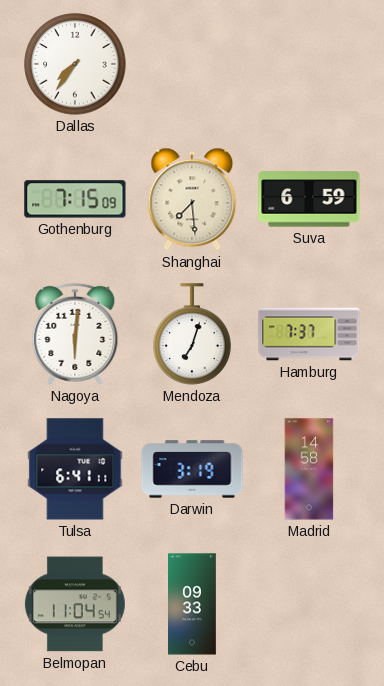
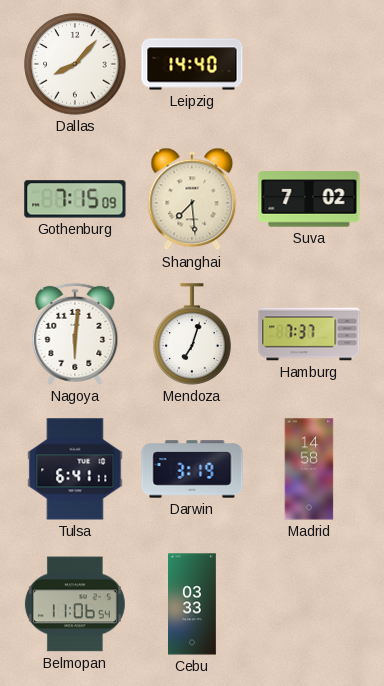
Dallas: 7:36 -> 8:07
Leipzig: none -> 14:40
Suva: 6:59 -> 7:02
Belmopan: 11:04 -> 11:06
Cebu: 09:33 -> 03:33
